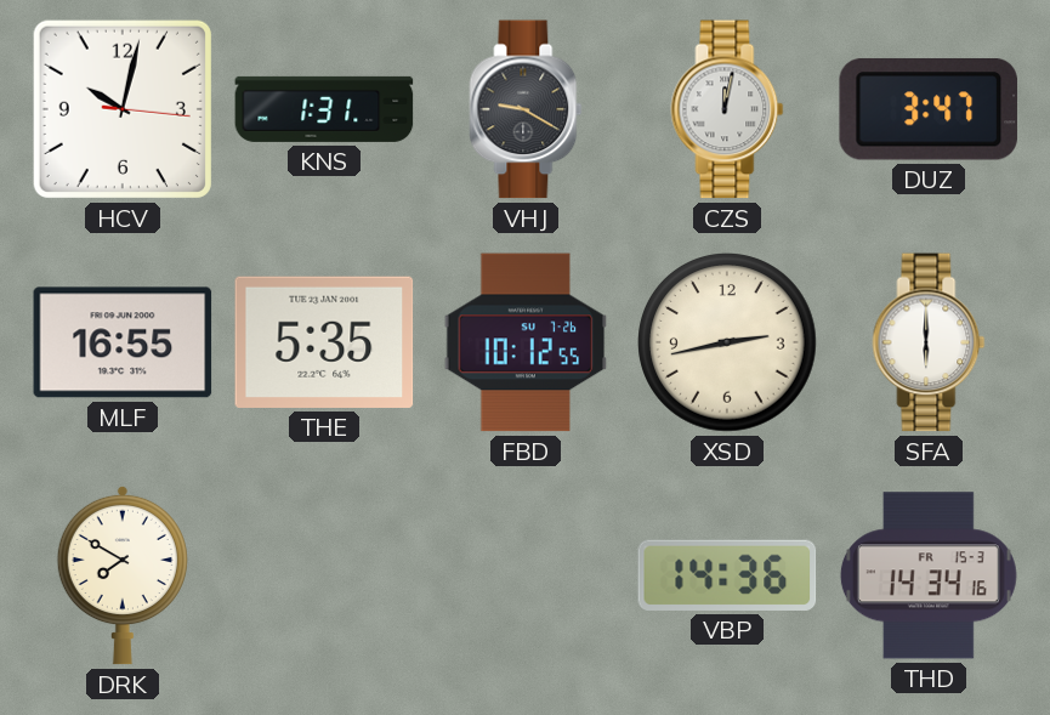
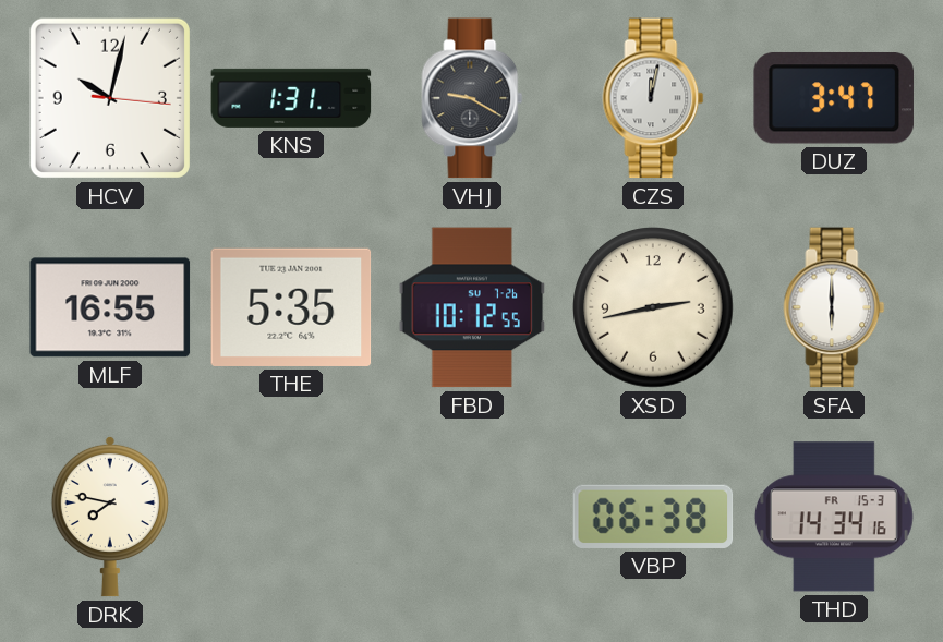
DRK: 7:50 -> 7:47
VBP: 14:36 -> 06:38
